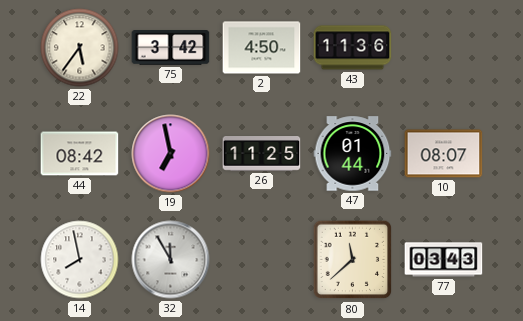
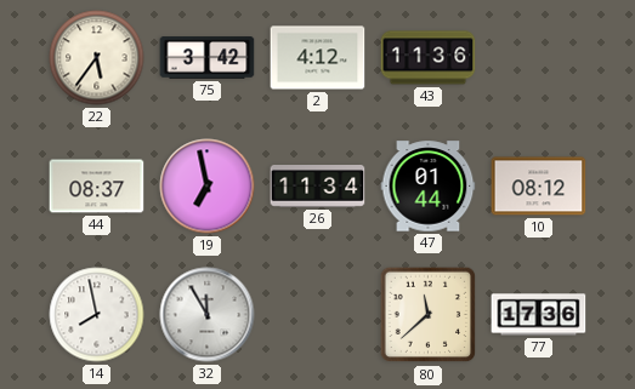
2: 4:50 -> 4:12
44: 08:42 -> 08:37
26: 11:25 -> 11:34
10: 08:07 -> 08:12
77: 03:43 -> 17:36
